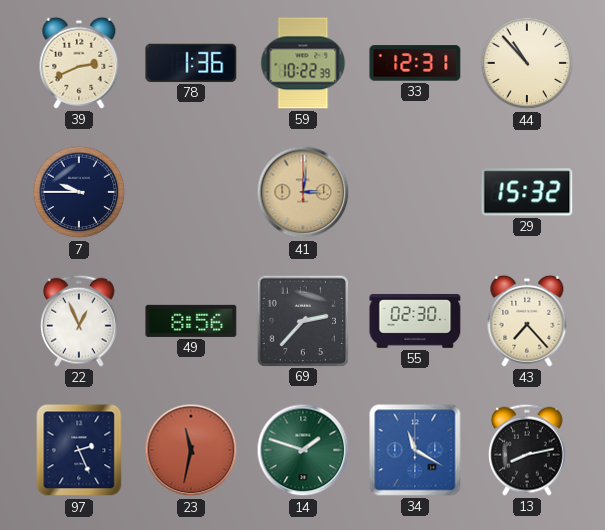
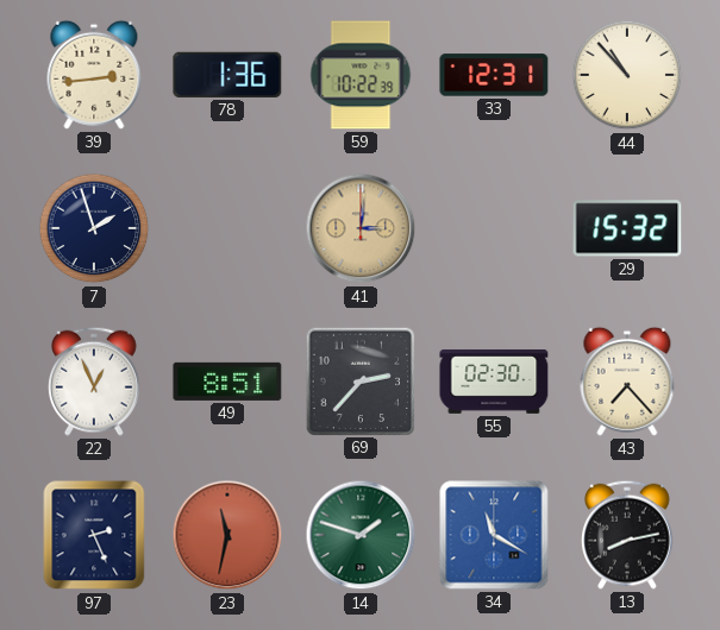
39: 2:41 -> 2:44
7: 9:45 -> 1:57
49: 8:56 -> 8:51
